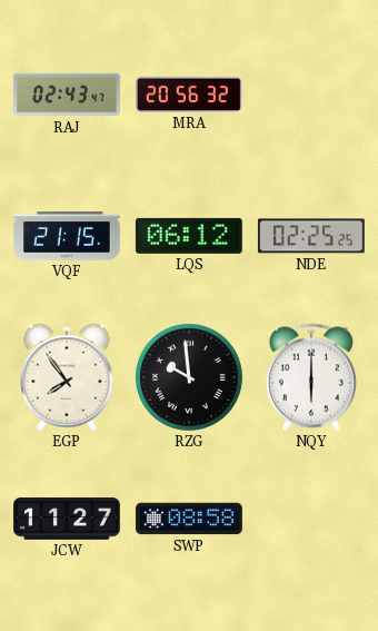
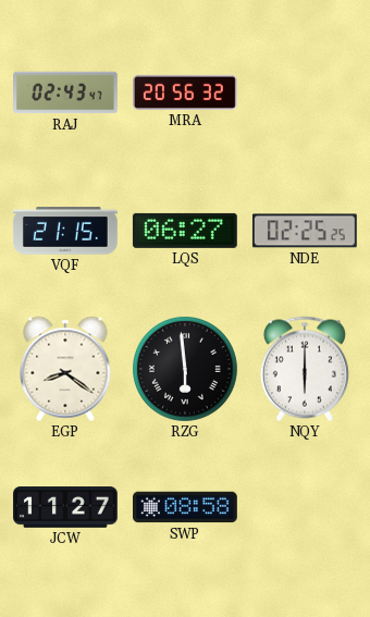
LQS: 06:12 -> 06:27
EGP: 7:54 -> 8:21
RZG: 9:59 -> 5:59
